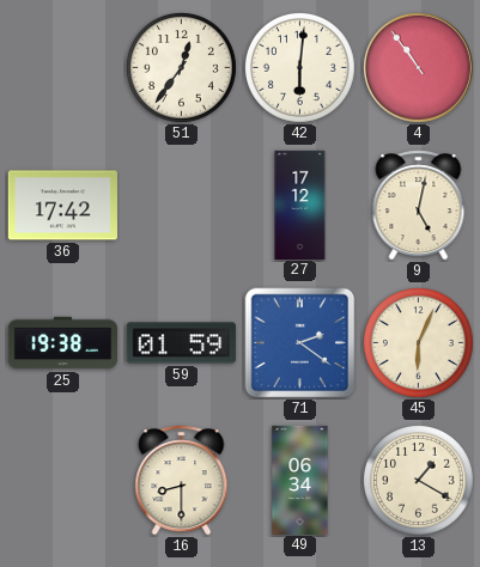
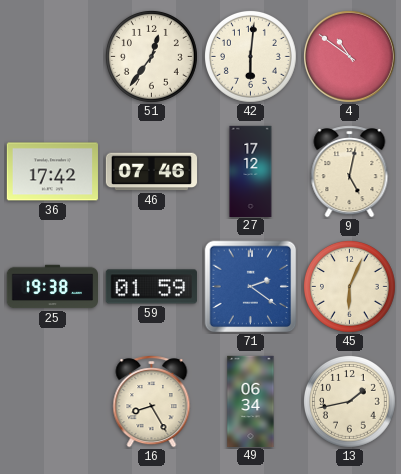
4: 10:54 -> 10:51
46: none -> 07:46
16: 8:30 -> 8:25
13: 1:20 -> 1:43
